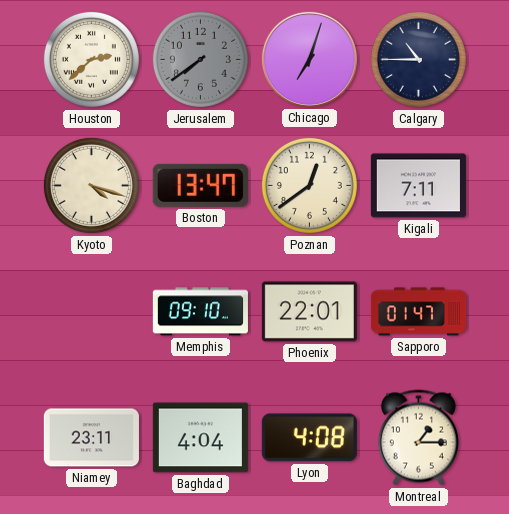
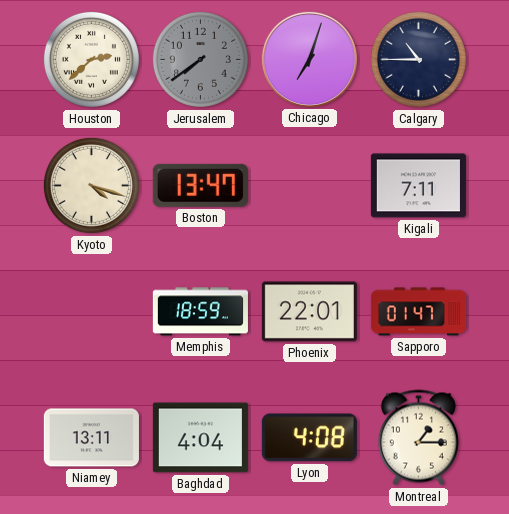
Poznan: 12:39 -> none
Memphis: 09:10 -> 18:59
Niamey: 23:11 -> 13:11
